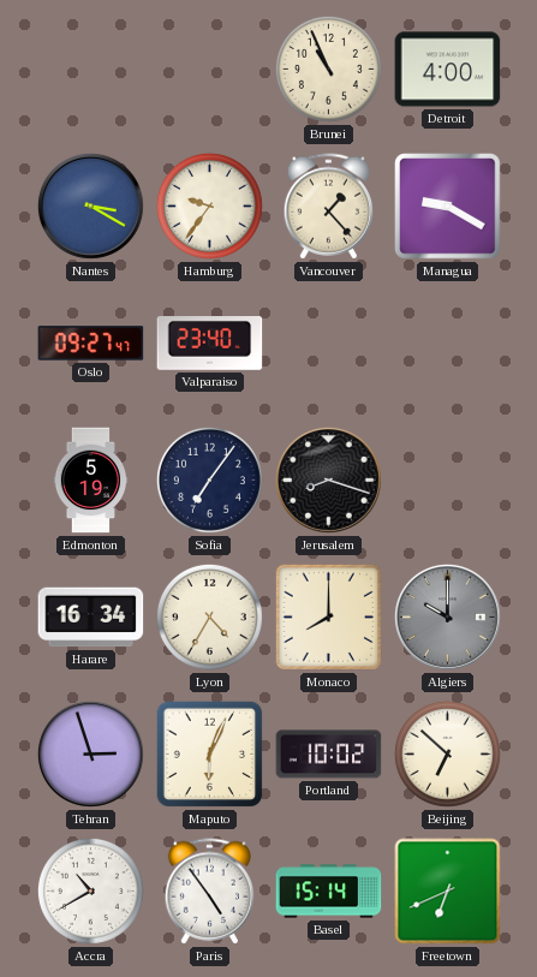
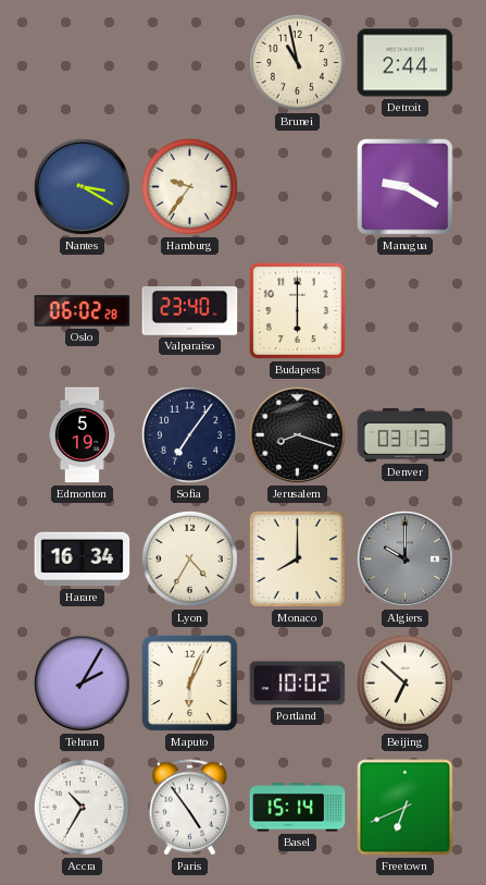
Brunei: 10:56 -> 10:58
Detroit: 4:00 -> 2:44
Vancouver: 1:23 -> none
Oslo: 09:27 -> 06:02
Budapest: none -> 6:00
Denver: none -> 03:13
Tehran: 2:57 -> 2:05
Accra: 10:40 -> 10:35
